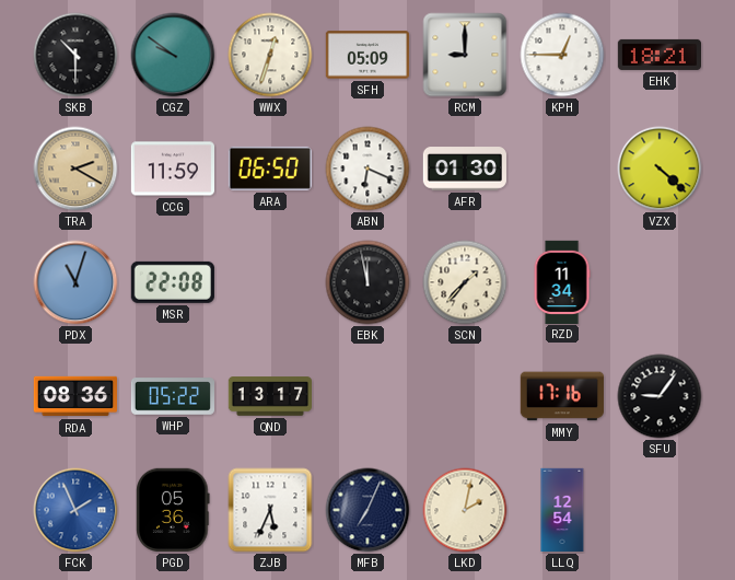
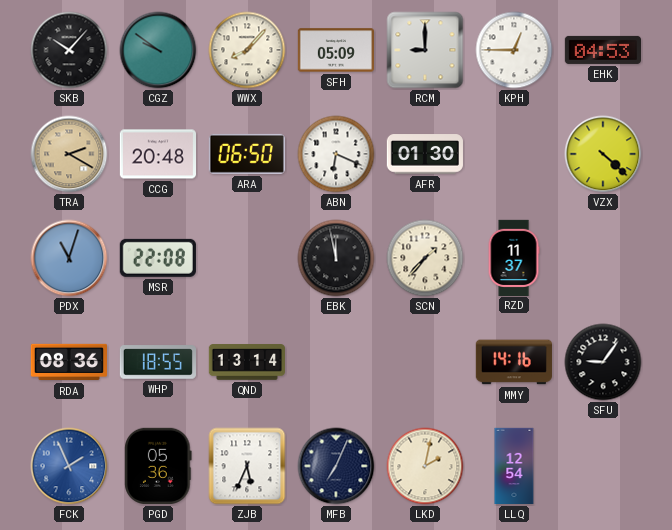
SKB: 10:30 -> 10:07
WWX: 12:33 -> 8:07
EHK: 18:21 -> 04:53
CCG: 11:59 -> 20:48
RZD: 11:34 -> 11:37
WHP: 05:22 -> 18:55
QND: 13:17 -> 13:14
MMY: 17:16 -> 14:16
